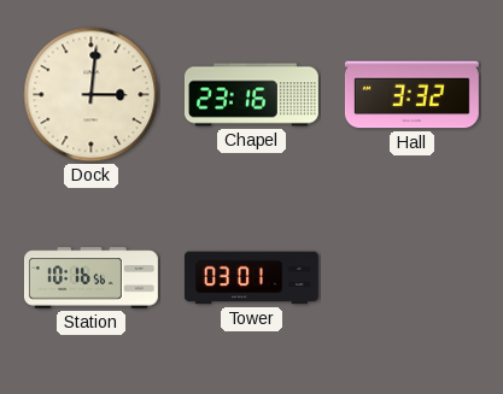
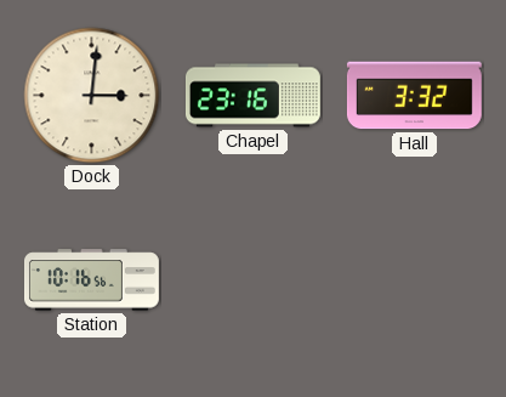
Tower: 03:01 -> none
